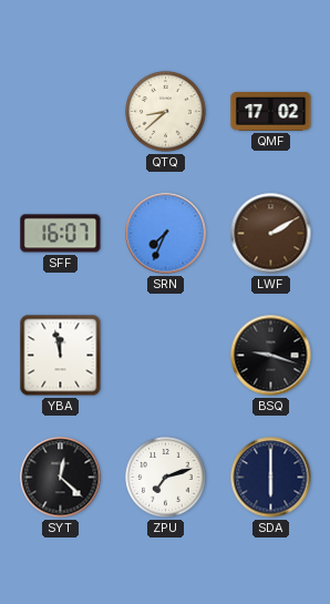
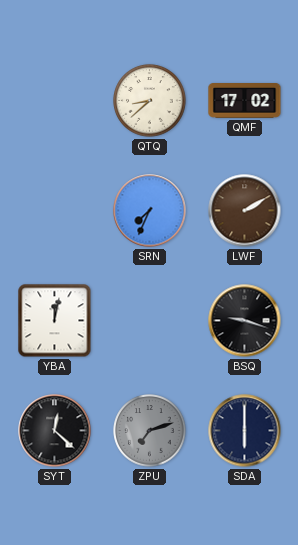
SFF: 16:07 -> none
YBA: 11:58 -> 12:02
ZPU dial: white -> grey
